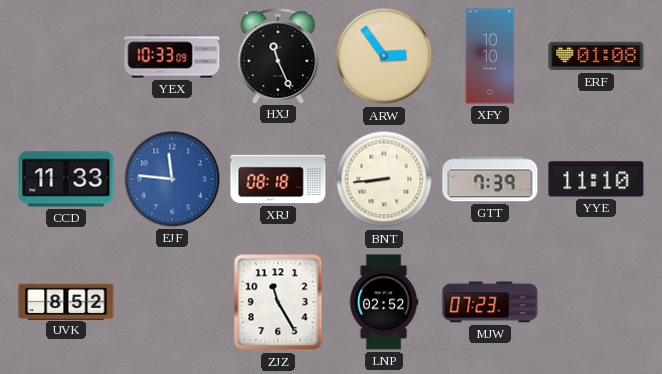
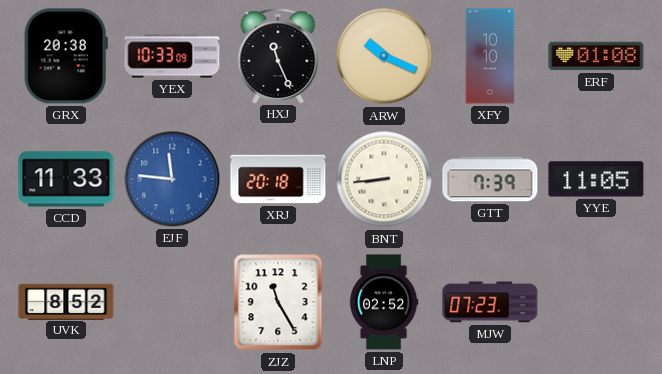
GRX: none -> 20:38
ARW: 2:54 -> 10:19
XRJ: 08:18 -> 20:18
YYE: 11:10 -> 11:05
